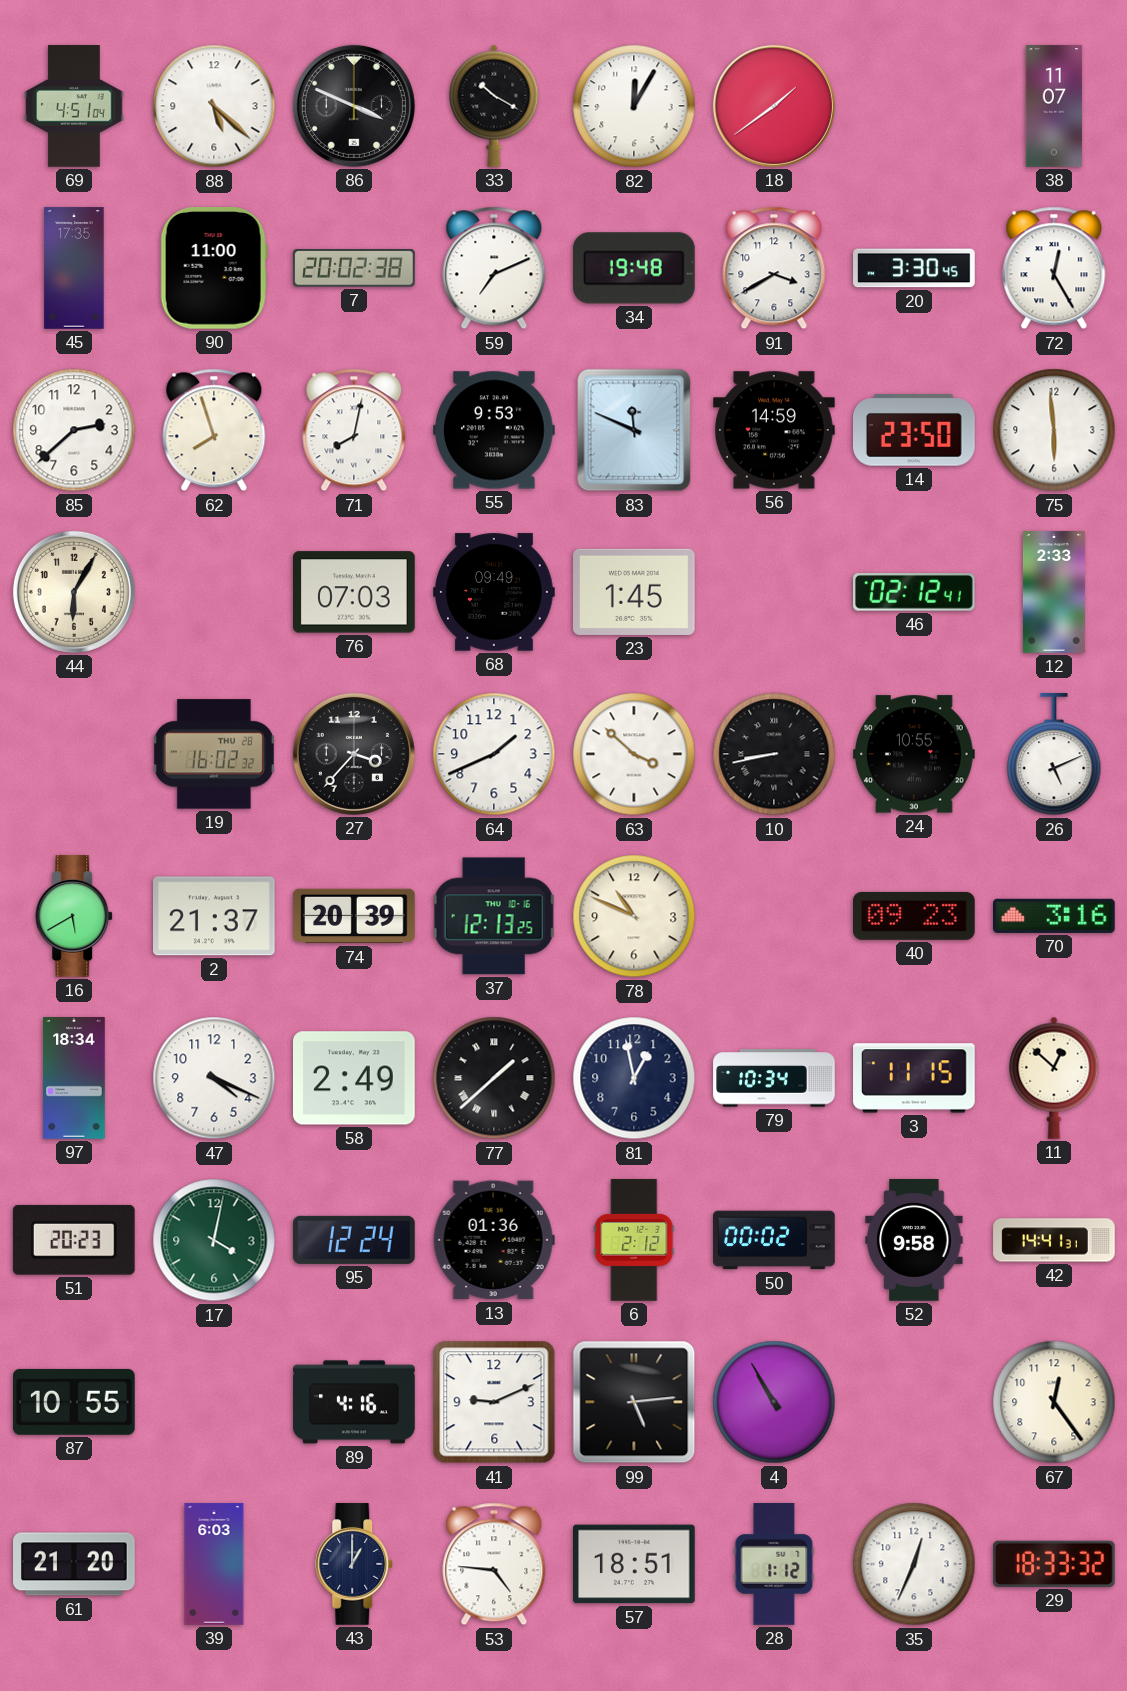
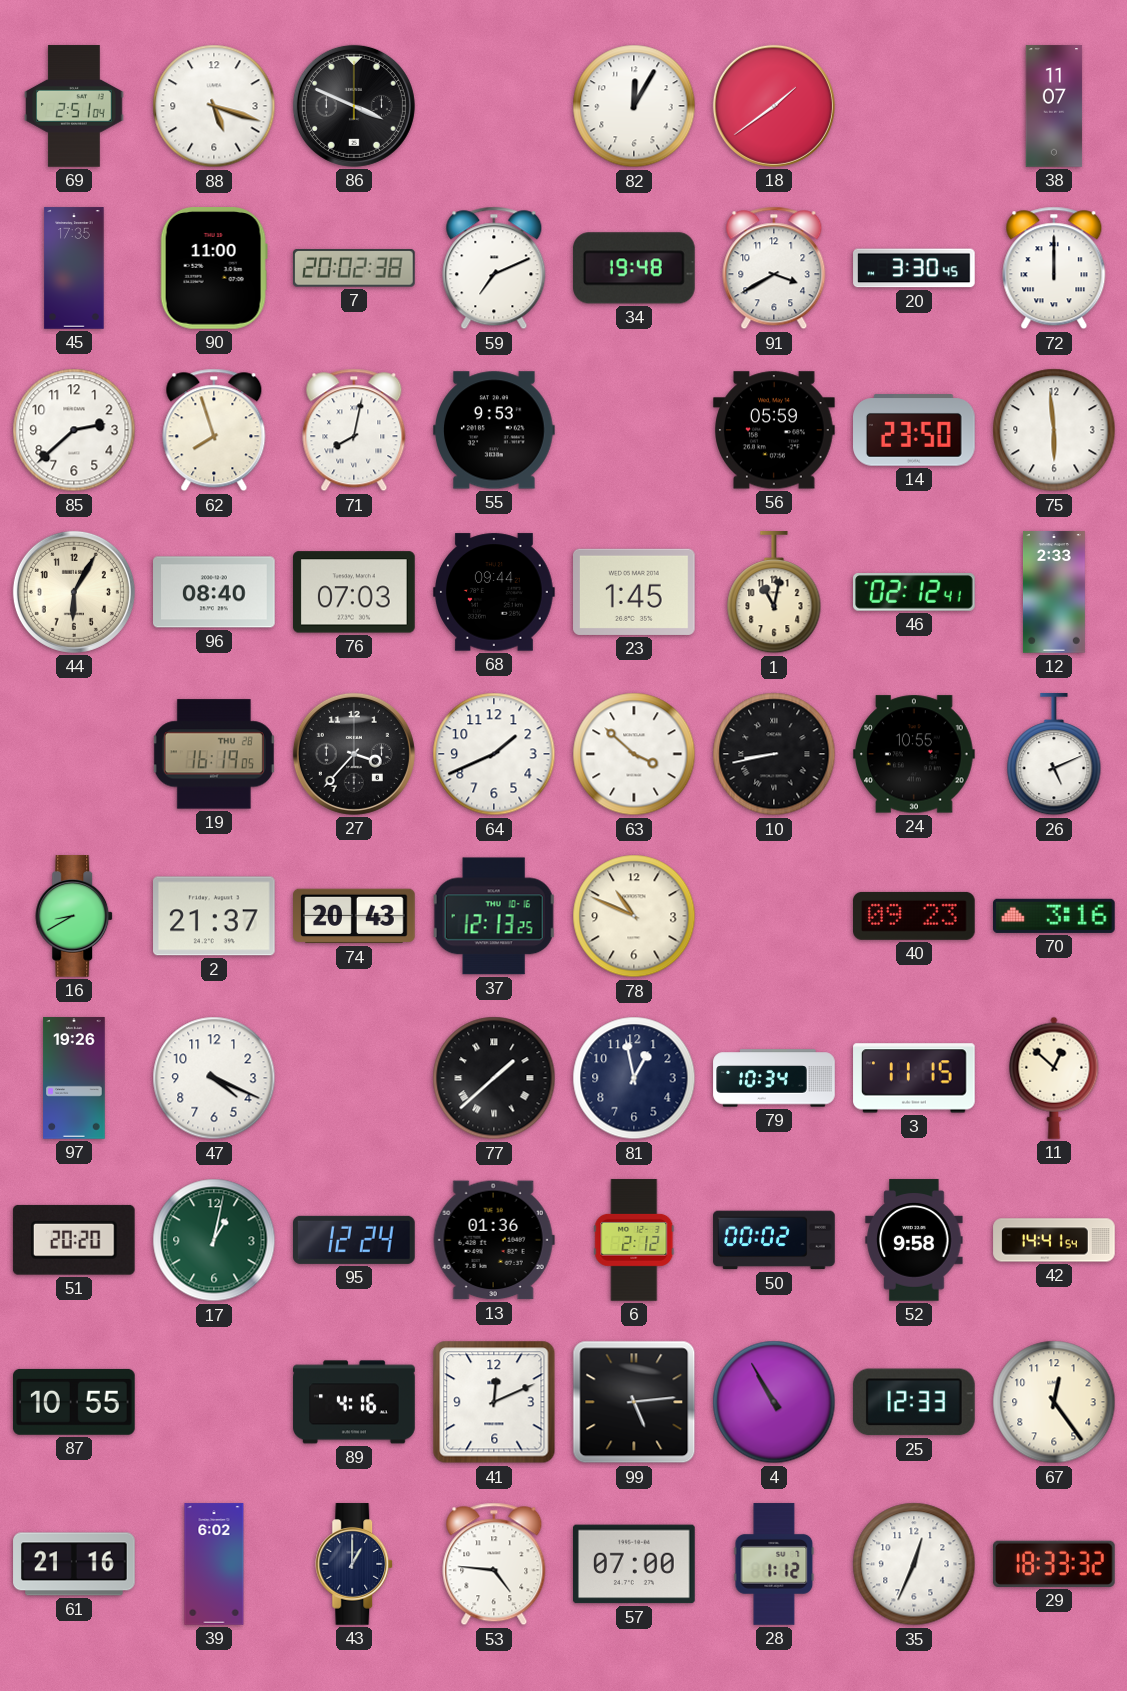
69: 4:51 -> 2:51
88: 5:22 -> 5:18
33: 10:20 -> none
72: 12:25 -> 12:00
83: 11:49 -> none
56: 14:59 -> 05:59
96: none -> 08:40
68: 09:49 -> 09:44
1: none -> 11:02
19: 16:02 -> 16:19
16: 5:40 -> 8:40
74: 20:39 -> 20:43
97: 18:34 -> 19:26
58: 2:49 -> none
51: 20:23 -> 20:20
17: 4:02 -> 1:02
42: 14:41:31 -> 14:41:54
41: 9:11 -> 12:11
25: none -> 12:33
61: 21:20 -> 21:16
39: 6:03 -> 6:02
57: 18:51 -> 07:00
